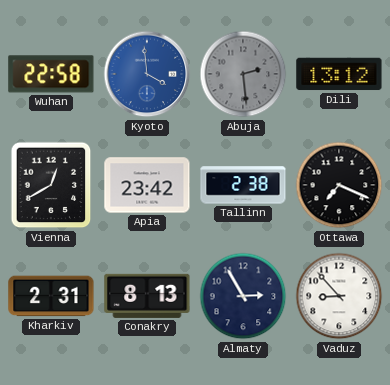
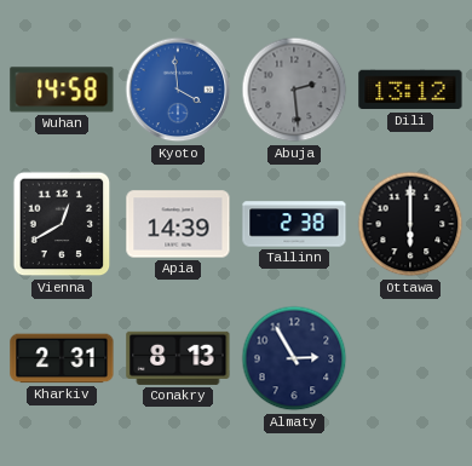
Wuhan: 22:58 -> 14:58
Apia: 23:42 -> 14:39
Ottawa: 7:19 -> 6:00
Vaduz: 8:53 -> none
